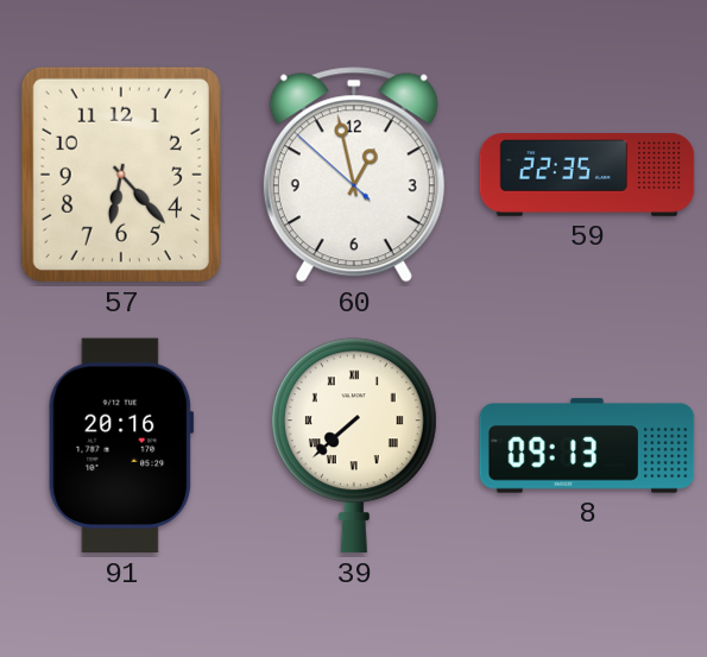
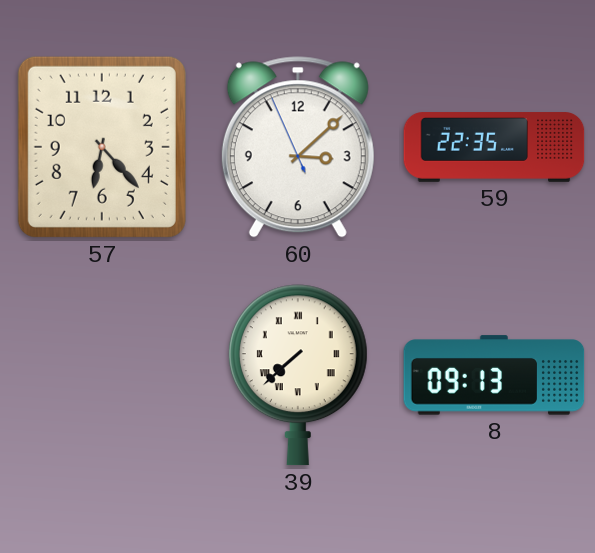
60: 12:57 -> 3:07
91: 20:16 -> none
